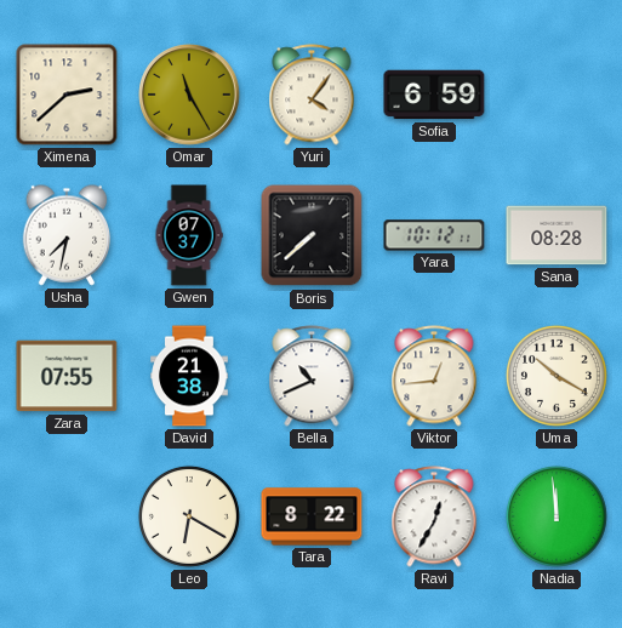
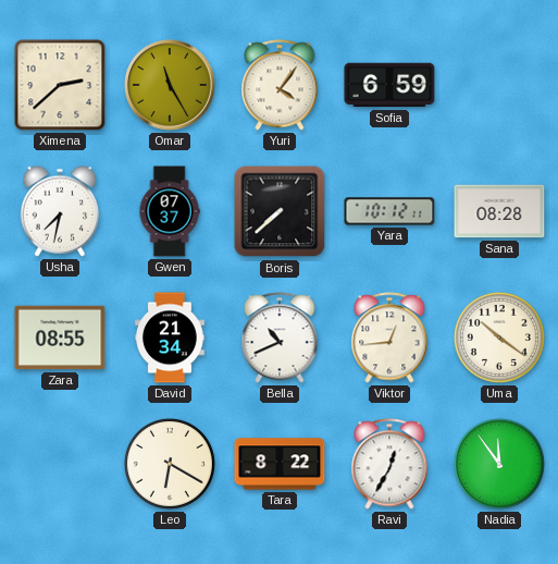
Zara: 07:55 -> 08:55
David: 21:38 -> 21:34
Uma: 10:20 -> 10:21
Nadia: 11:59 -> 11:54
